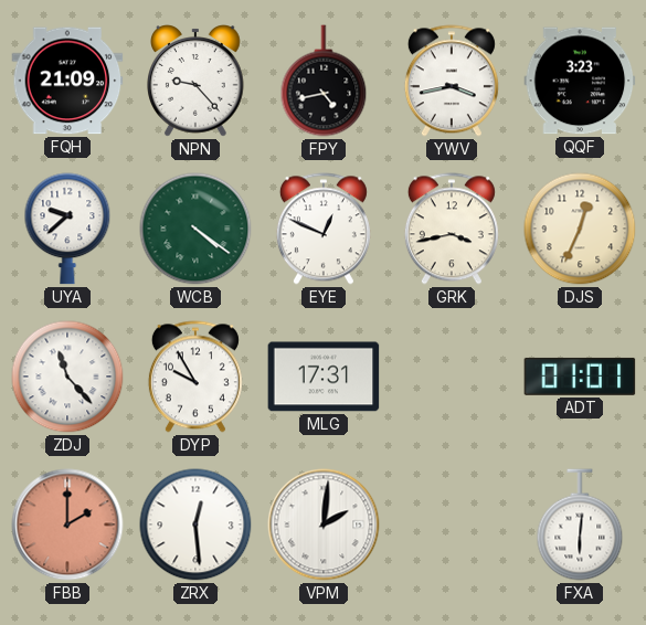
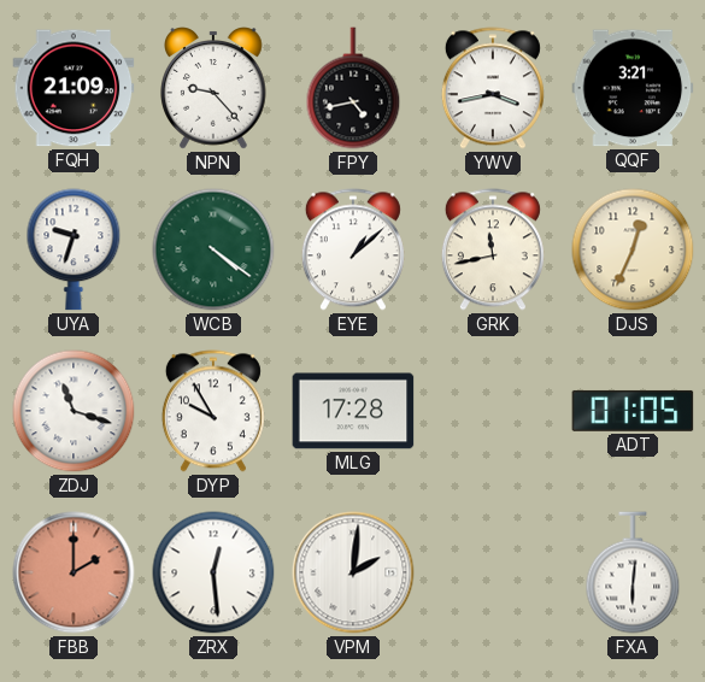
QQF: 3:23 -> 3:21
UYA: 9:38 -> 9:33
EYE: 12:49 -> 1:08
GRK: 3:43 -> 11:43
ZDJ: 11:23 -> 11:18
MLG: 17:31 -> 17:28
ADT: 01:01 -> 01:05
